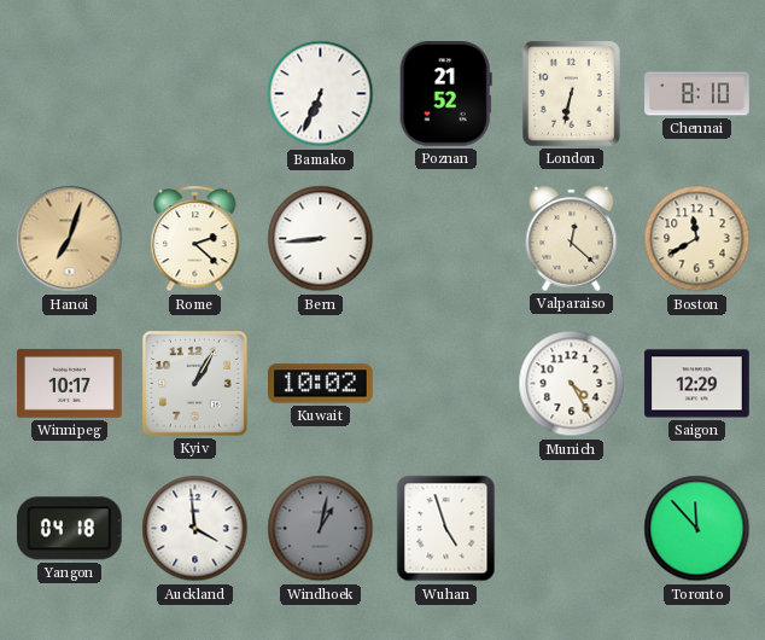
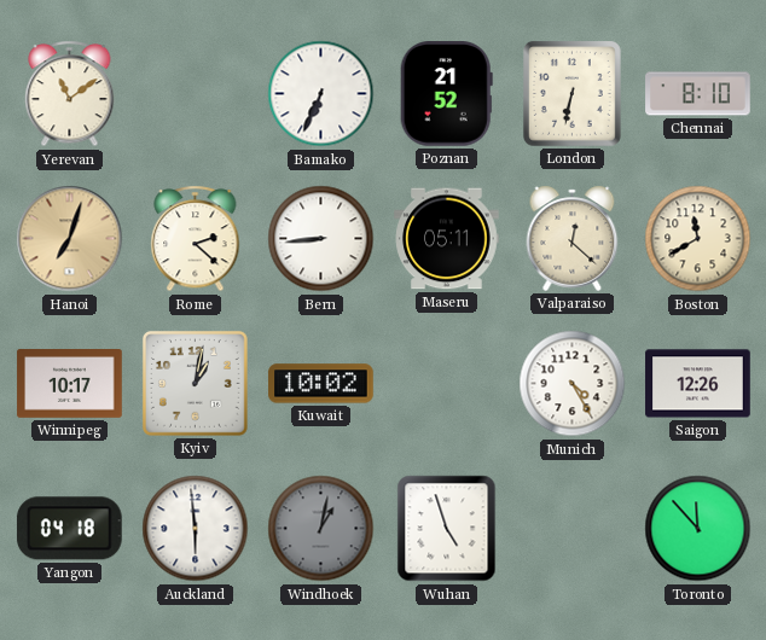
Yerevan: none -> 11:09
Maseru: none -> 05:11
Kyiv: 1:05 -> 1:02
Saigon: 12:29 -> 12:26
Auckland: 3:59 -> 5:59
